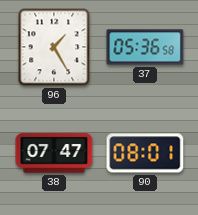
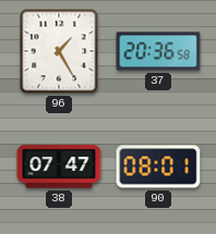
37: 05:36 -> 20:36
